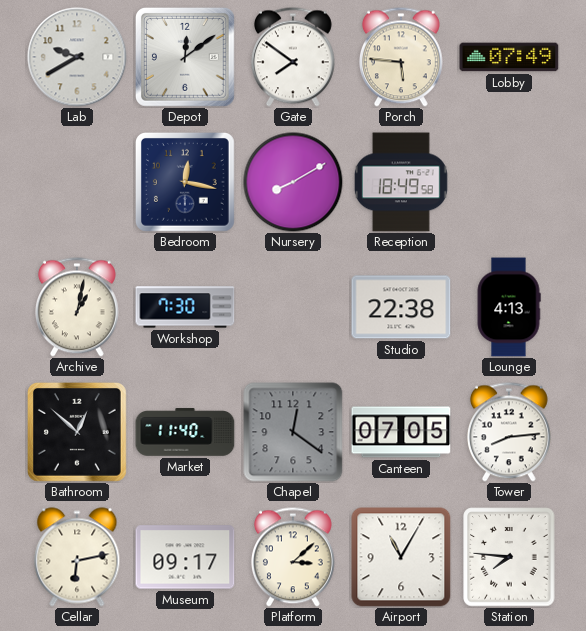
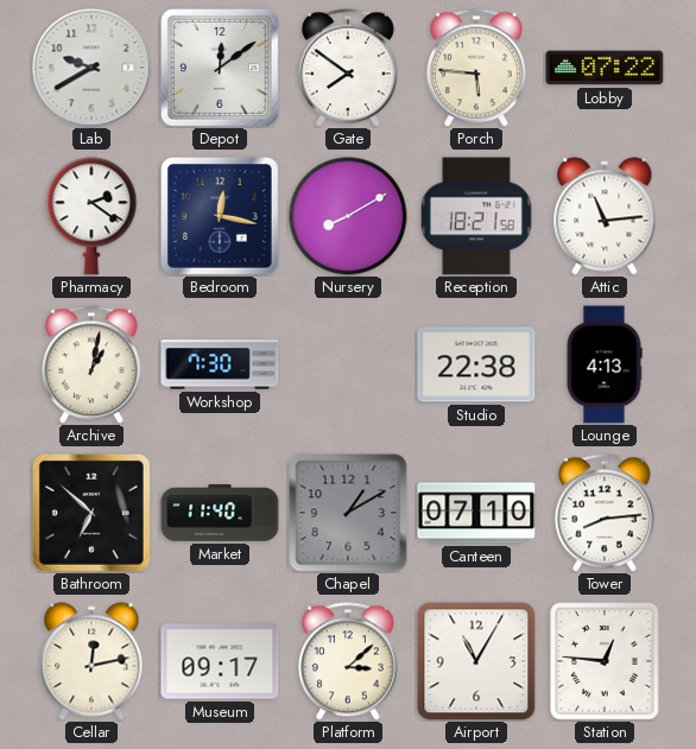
Lobby: 07:49 -> 07:22
Pharmacy: none -> 2:21
Reception: 18:49 -> 18:21
Attic: none -> 11:14
Bathroom: 12:52 -> 6:52
Chapel: 12:21 -> 1:10
Canteen: 07:05 -> 07:10
Cellar: 6:13 -> 12:13
Station: 7:46 -> 12:46
